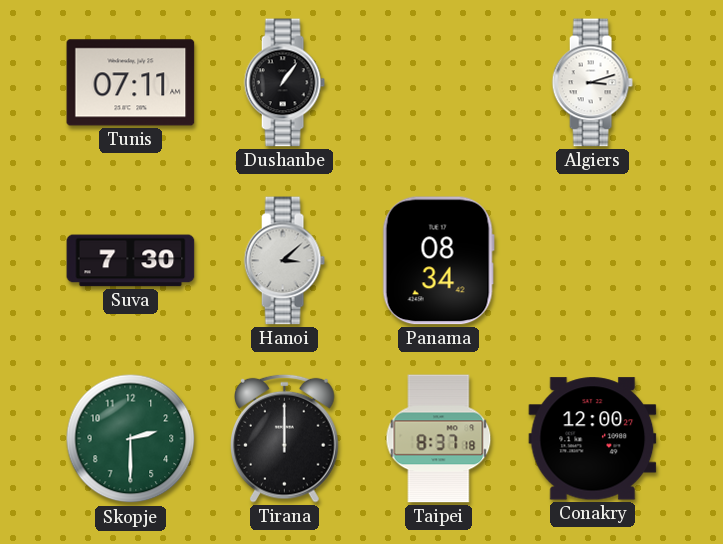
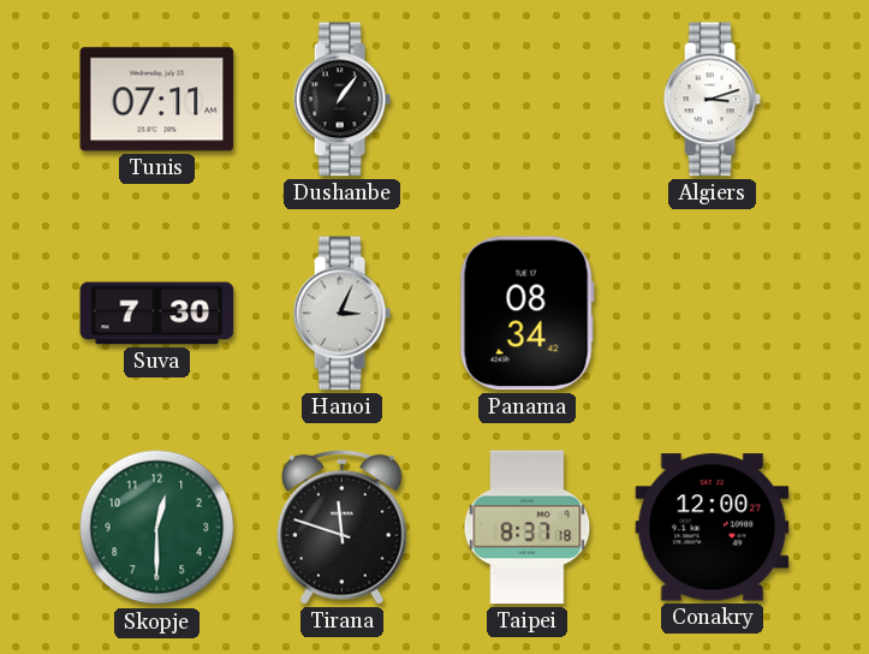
Hanoi: 3:08 -> 3:04
Skopje: 2:30 -> 12:30
Tirana: 12:00 -> 11:48
